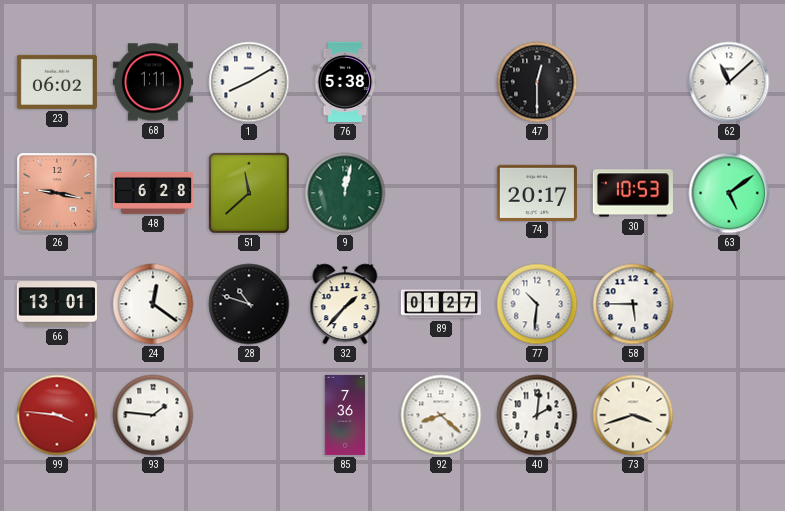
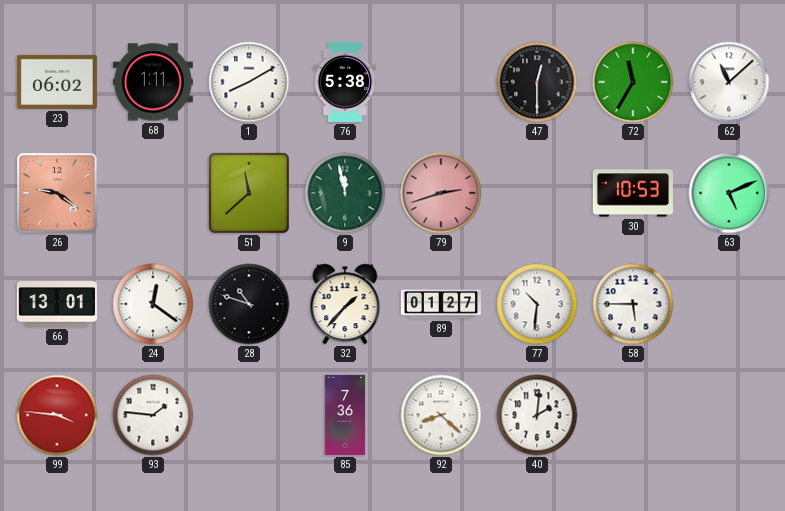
72: none -> 11:35
26: 9:17 -> 9:21
48: 6:28 -> none
9: 12:02 -> 11:58
79: none -> 2:42
74: 20:17 -> none
63: 5:09 -> 5:11
73: 3:42 -> none
